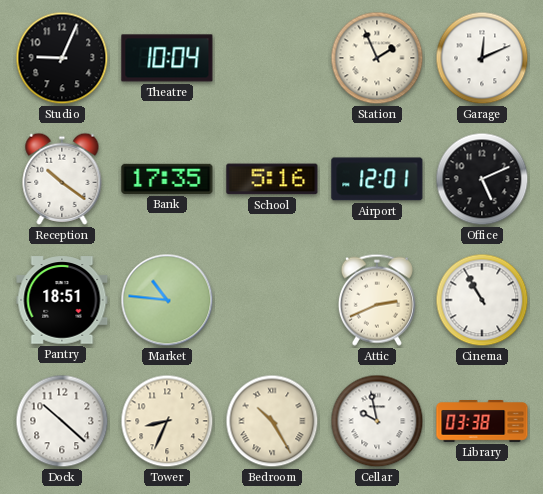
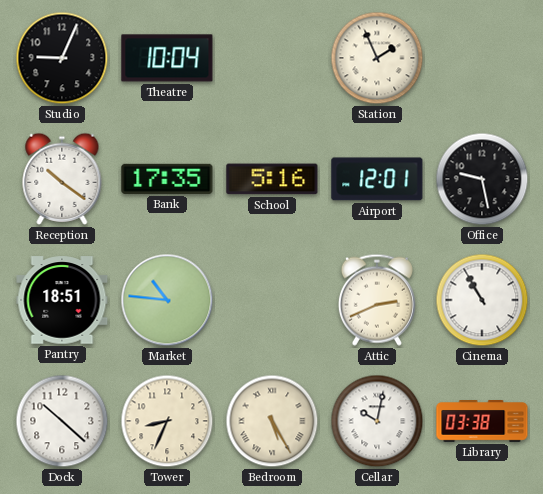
Garage: 12:11 -> none
Office: 5:11 -> 9:28
Bedroom: 10:25 -> 5:25
Cellar: 9:58 -> 10:02
